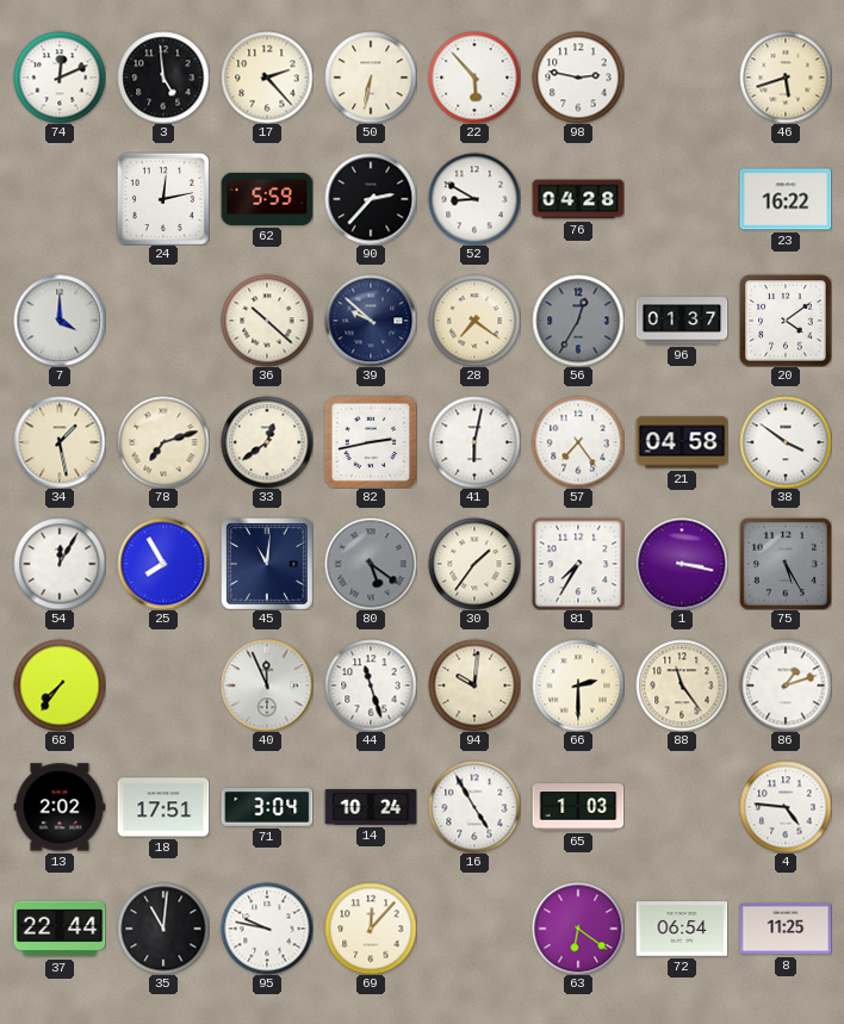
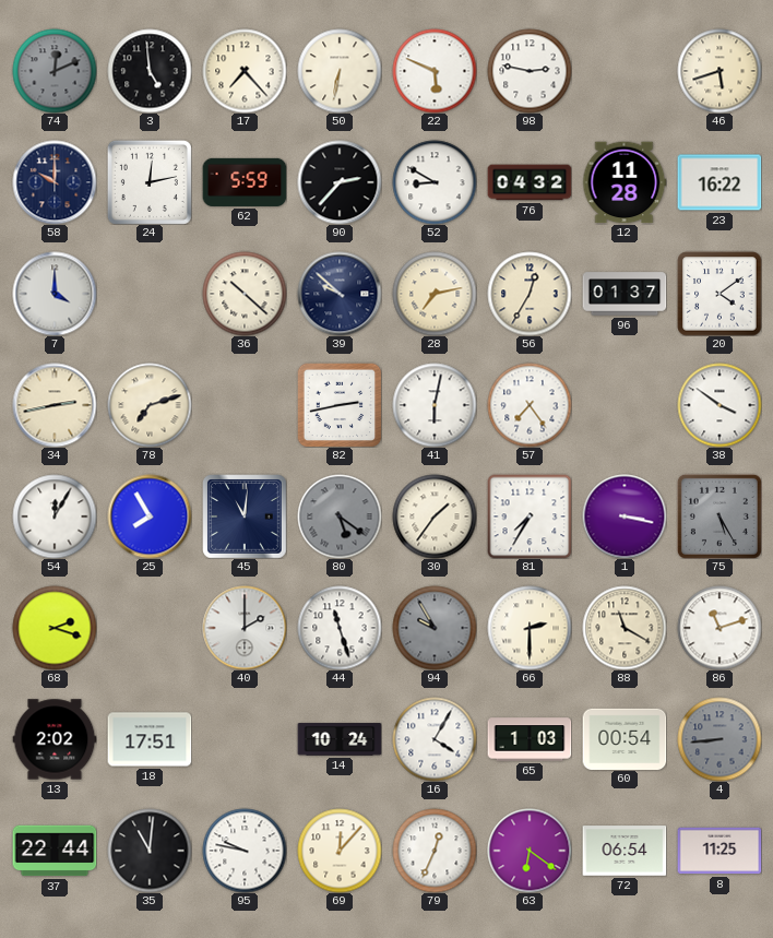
74 dial: white -> grey
17: 2:23 -> 7:23
22: 5:53 -> 5:49
58: none -> 10:00
76: 04:28 -> 04:32
12: none -> 11:28
28: 7:21 -> 7:13
56 dial: grey -> cream
34: 1:28 -> 2:43
33: 12:39 -> none
21: 04:58 -> none
68: 7:36 -> 2:18
40: 11:56 -> 2:00
94: 10:01 -> 9:55
94 dial: cream -> grey
88: 11:24 -> 11:20
86: 1:12 -> 11:12
71: 3:04 -> none
16: 4:55 -> 4:05
60: none -> 00:54
4: 4:46 -> 8:44
4 dial: white -> grey
79: none -> 12:34
